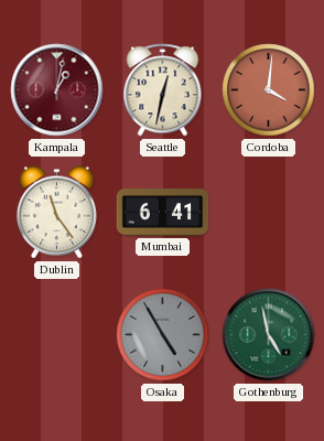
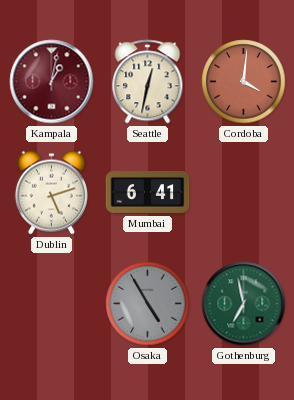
Dublin: 11:24 -> 5:12
Gothenburg: 4:58 -> 6:58
